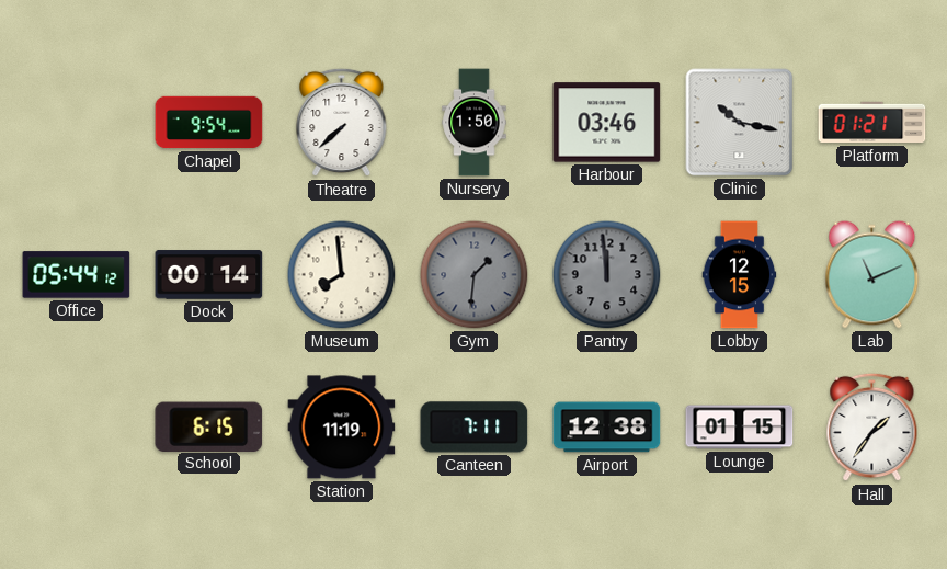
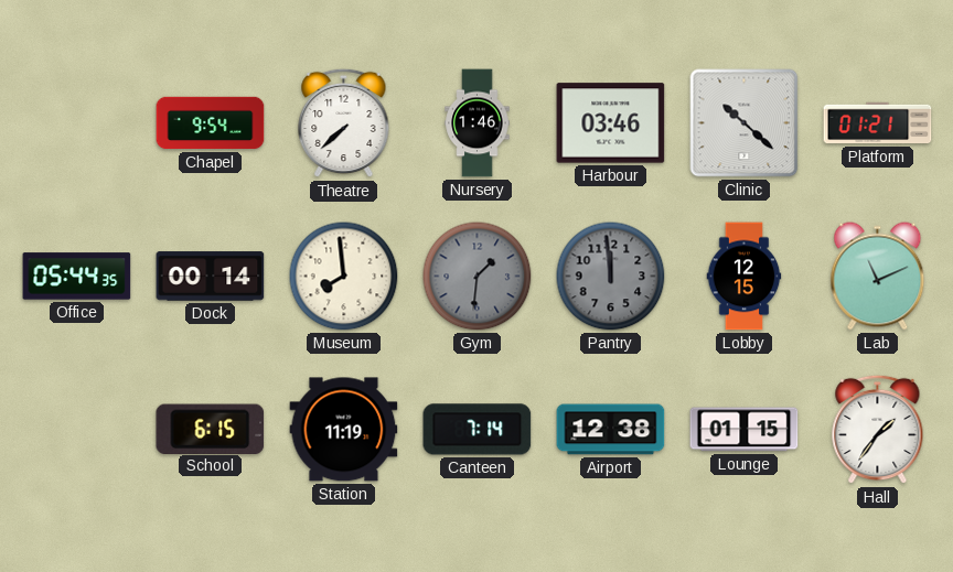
Nursery: 1:50 -> 1:46
Clinic: 10:17 -> 10:22
Office: 05:44:12 -> 05:44:35
Canteen: 7:11 -> 7:14
